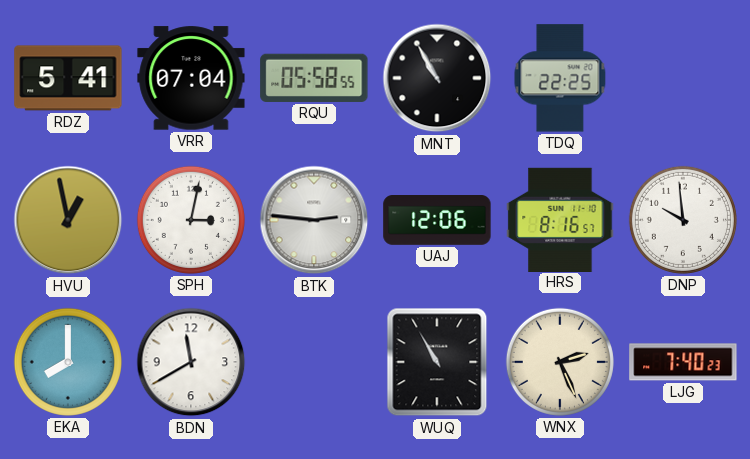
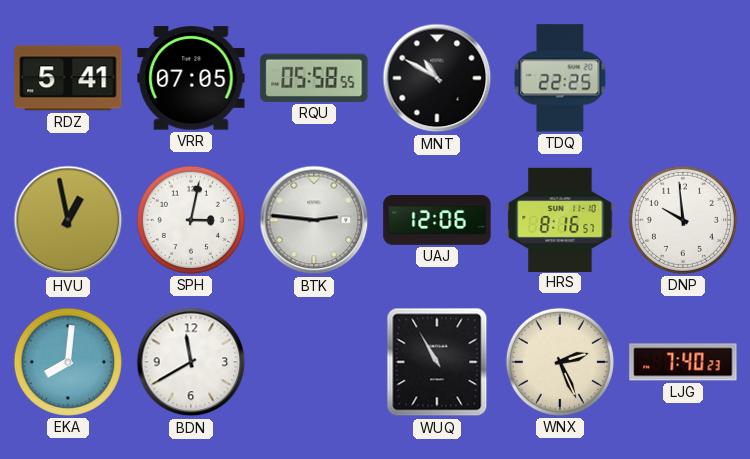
VRR: 07:04 -> 07:05
MNT: 10:55 -> 10:50
EKA: 8:00 -> 8:01
